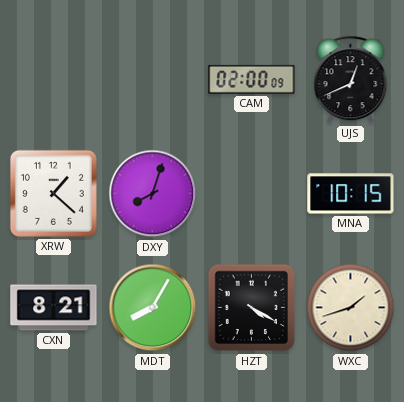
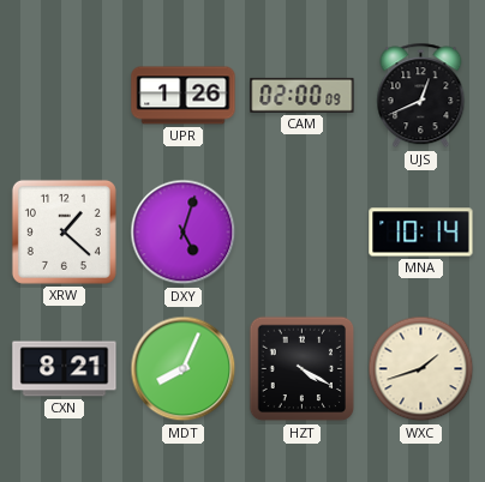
UPR: none -> 1:26
DXY: 8:03 -> 5:03
MNA: 10:15 -> 10:14
MDT: 8:05 -> 8:04
